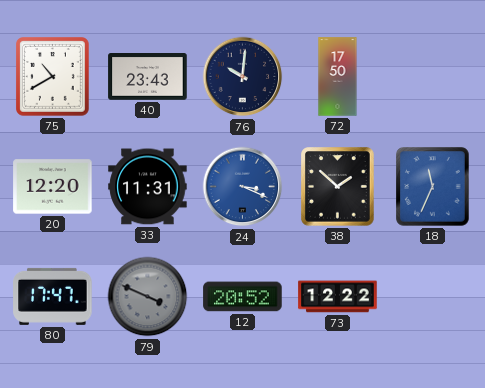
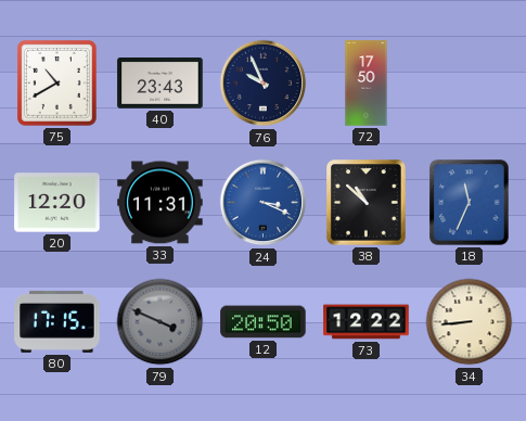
76: 10:01 -> 9:56
38: 1:52 -> 10:52
80: 17:47 -> 17:15
12: 20:52 -> 20:50
34: none -> 8:44
